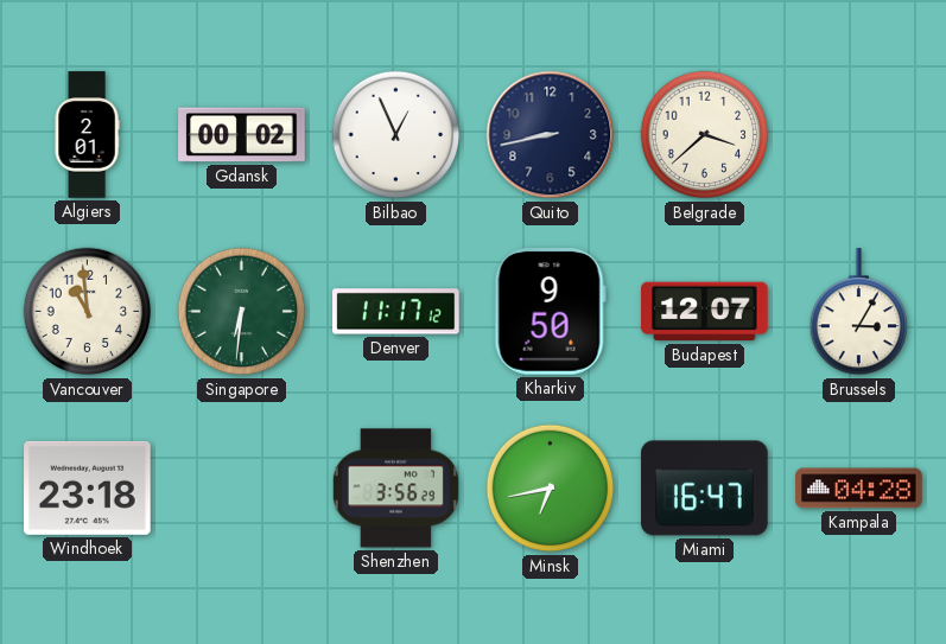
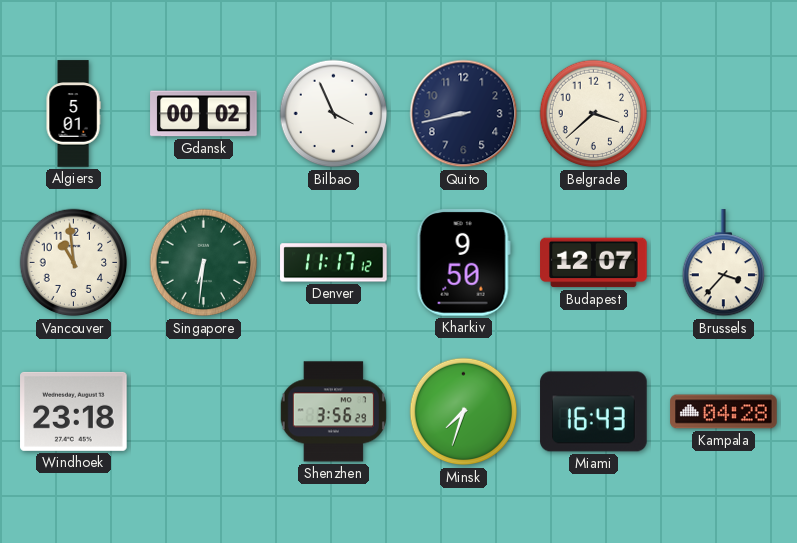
Algiers: 2:01 -> 5:01
Bilbao: 12:56 -> 3:56
Brussels: 3:05 -> 3:37
Minsk: 6:43 -> 7:33
Miami: 16:47 -> 16:43
